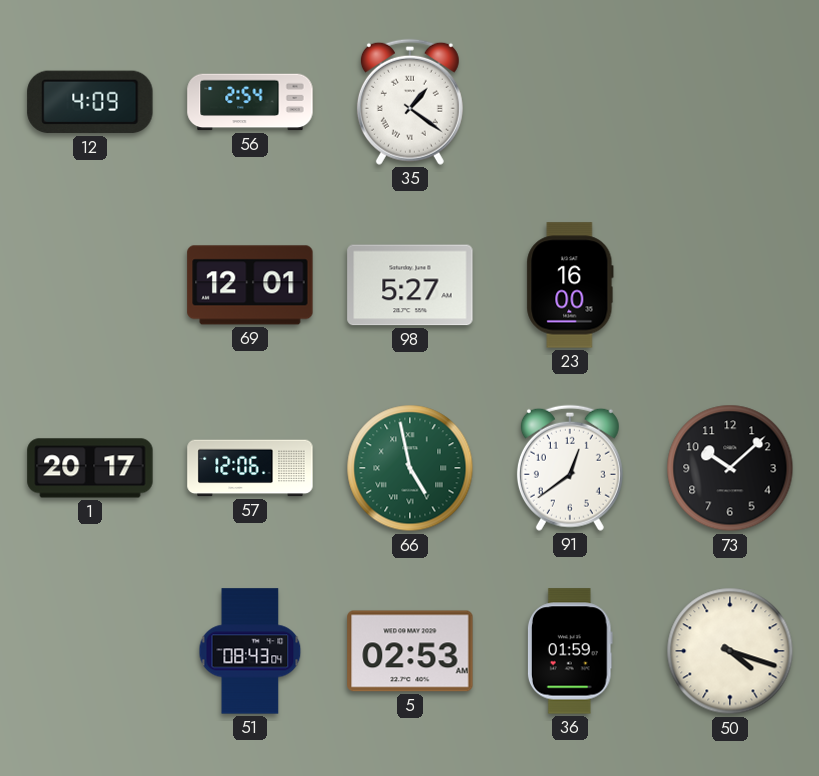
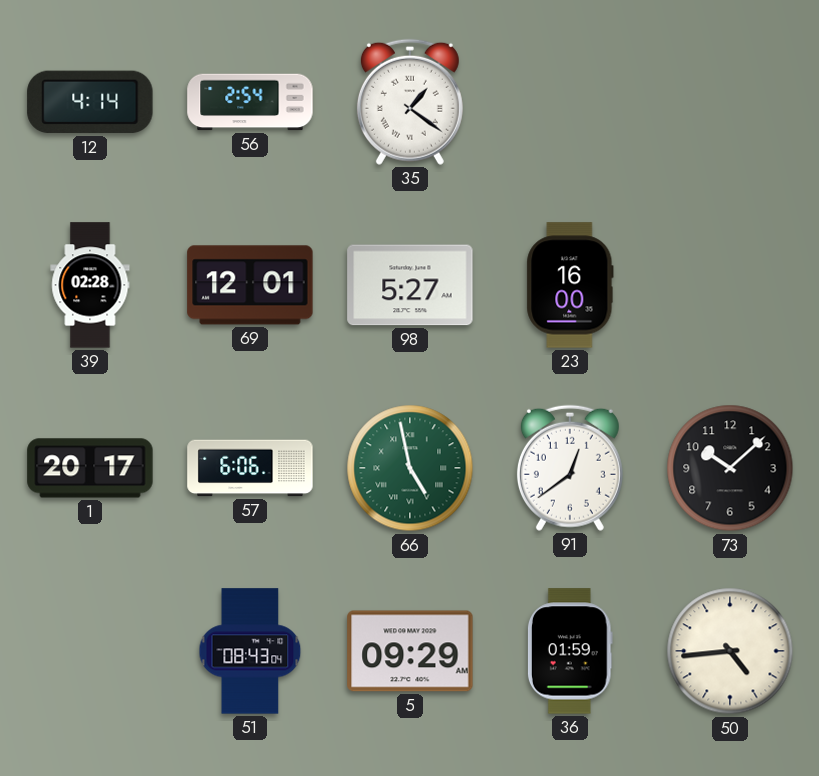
12: 4:09 -> 4:14
39: none -> 02:28
57: 12:06 -> 6:06
5: 02:53 -> 09:29
50: 4:18 -> 4:44
